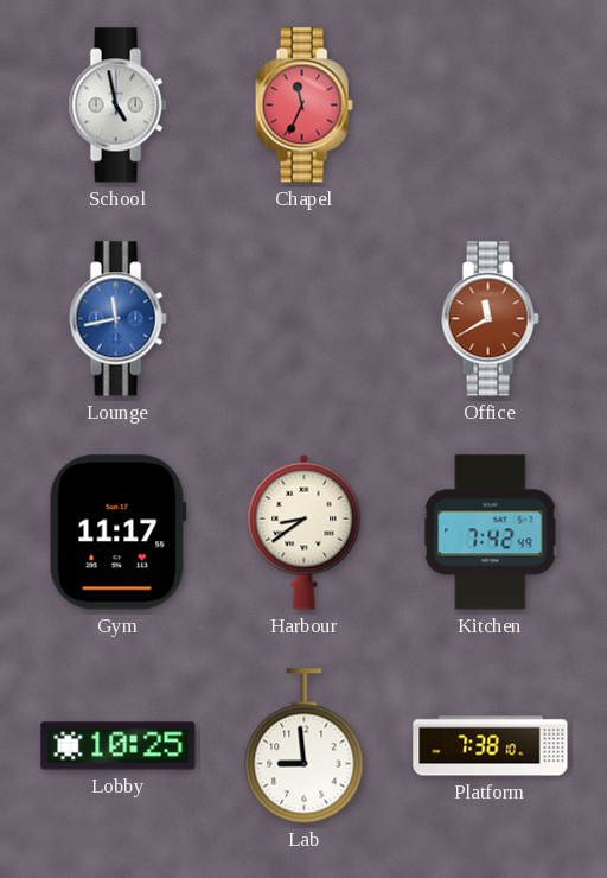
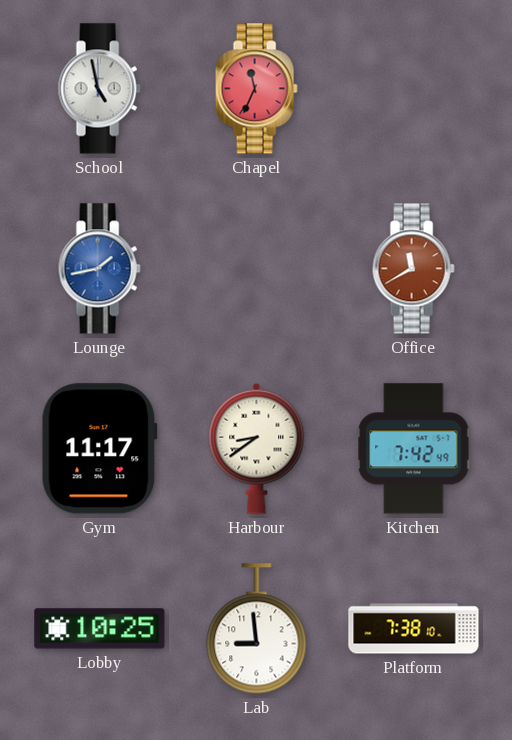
Lounge: 11:43 -> 1:43
